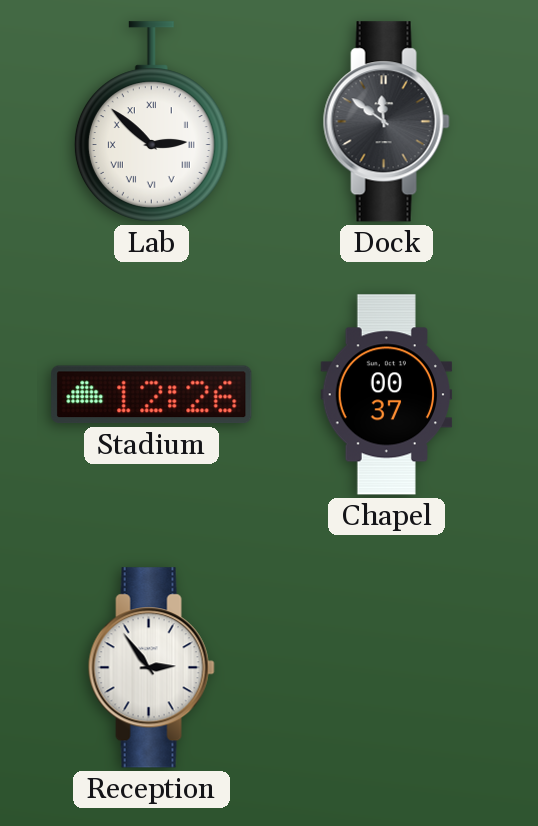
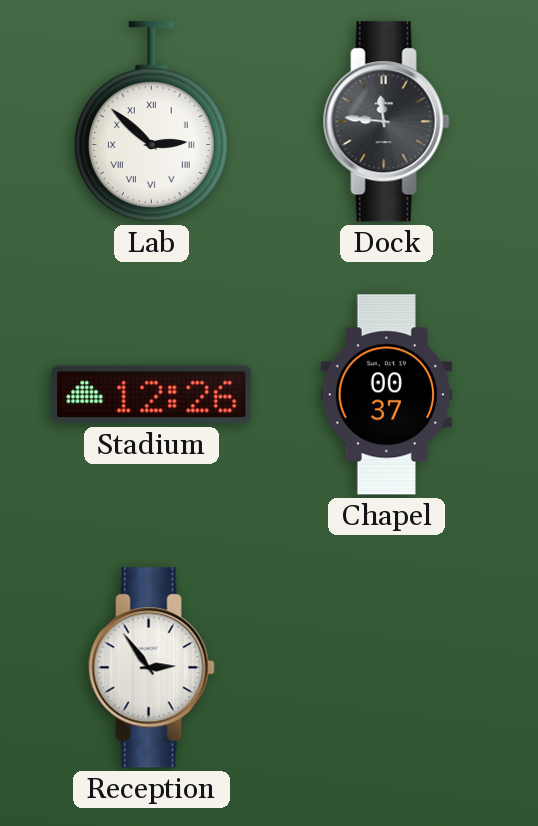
Dock: 11:51 -> 11:46
